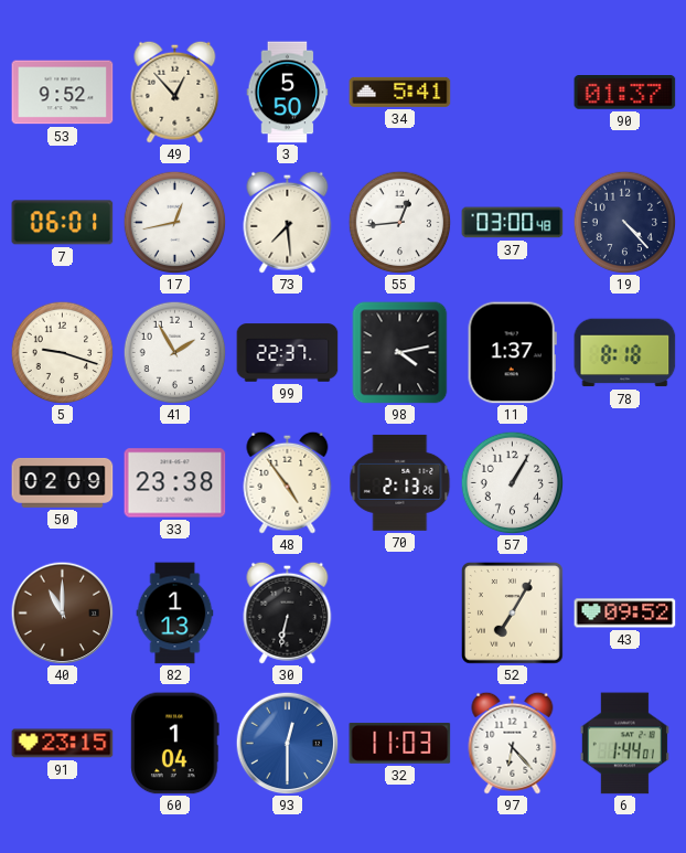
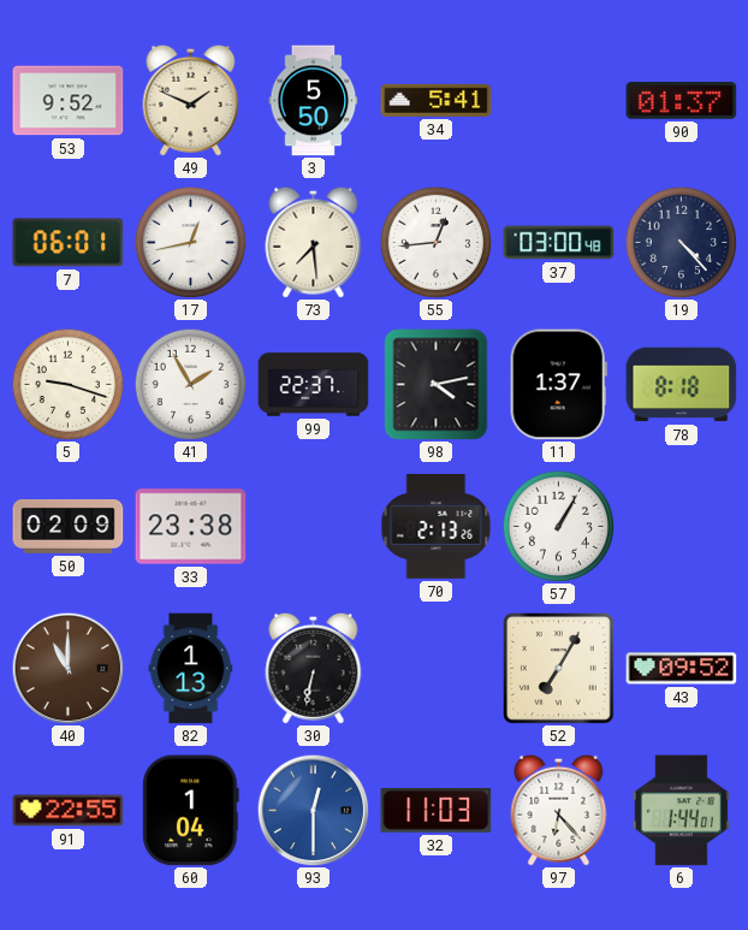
49: 12:53 -> 1:49
48: 4:54 -> none
91: 23:15 -> 22:55
